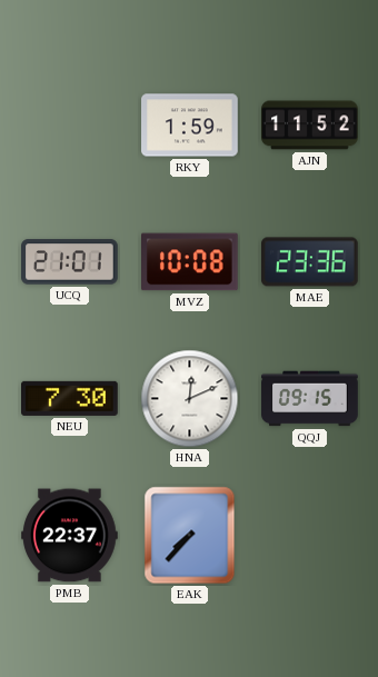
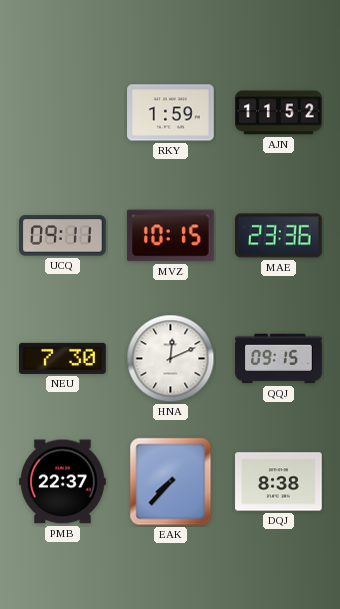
UCQ: 21:01 -> 09:11
MVZ: 10:08 -> 10:15
DQJ: none -> 8:38
